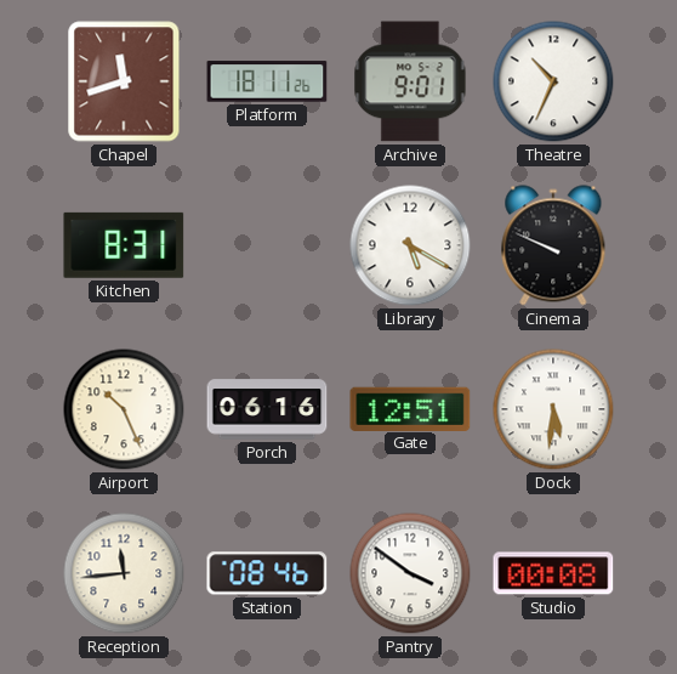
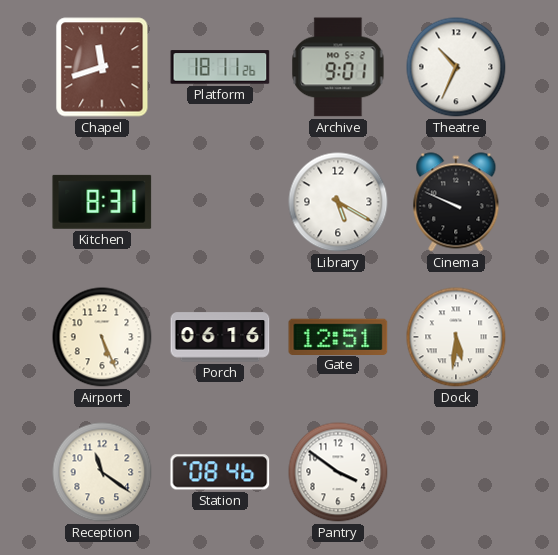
Airport: 10:26 -> 5:26
Reception: 11:44 -> 11:21
Studio: 00:08 -> none
